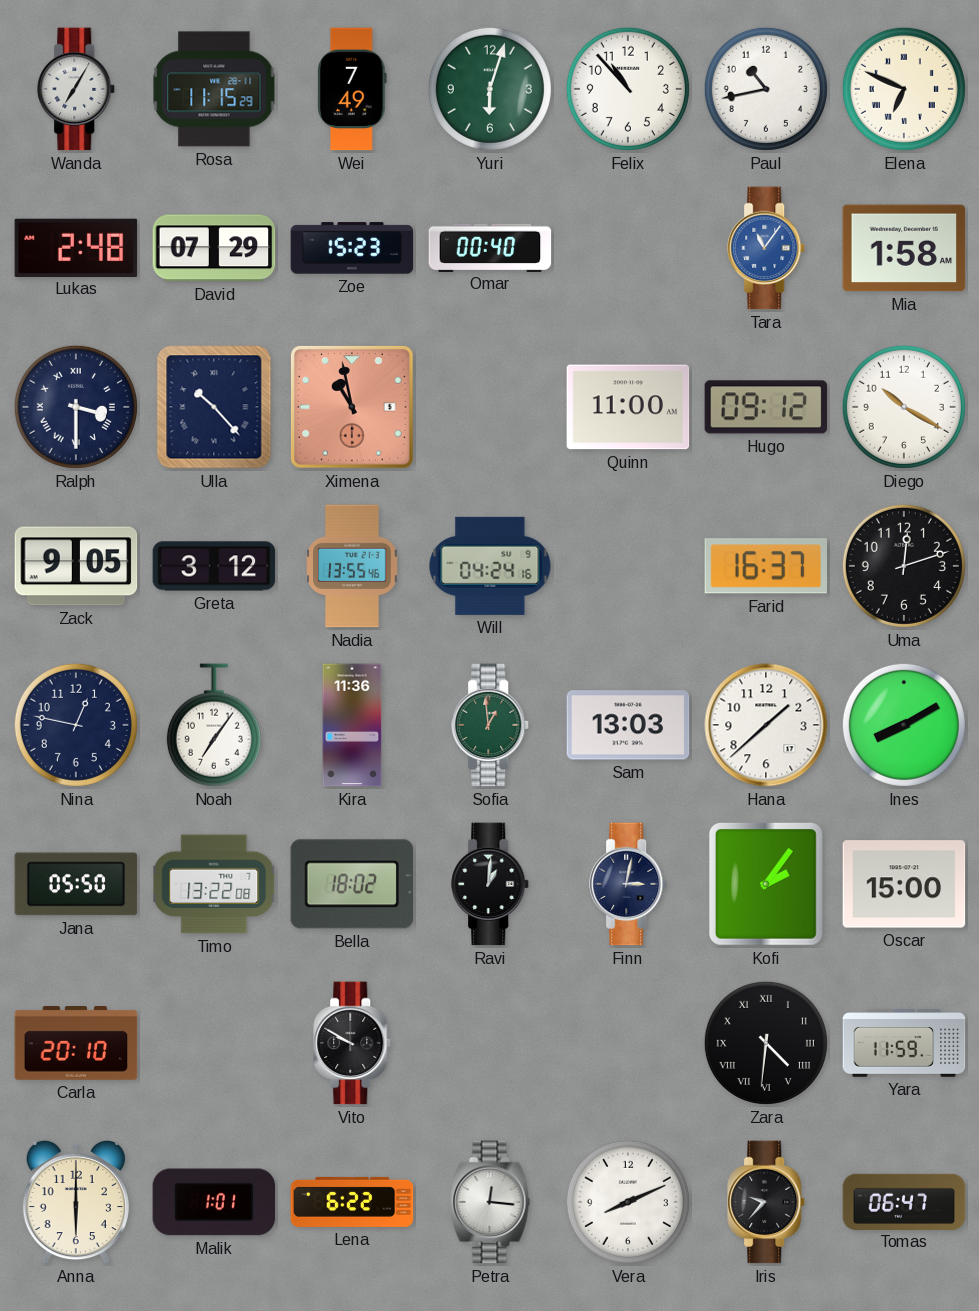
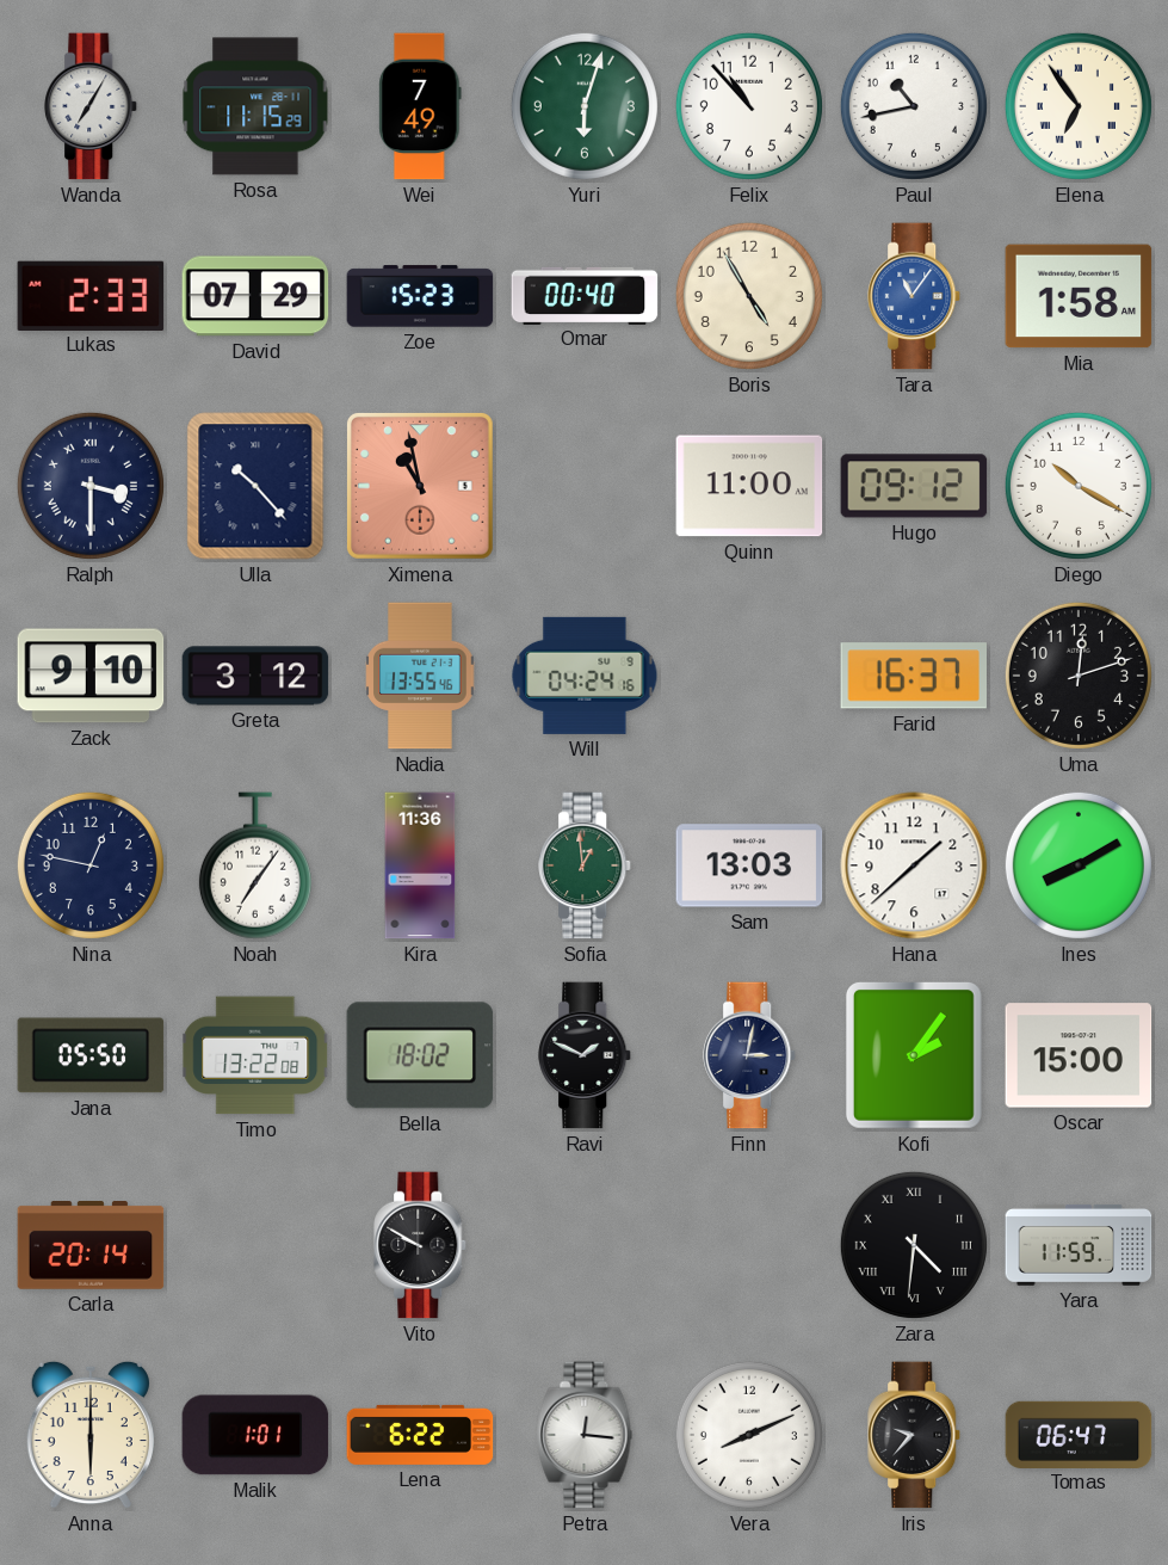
Elena: 6:49 -> 6:54
Lukas: 2:48 -> 2:33
Boris: none -> 4:55
Zack: 9:05 -> 9:10
Ravi: 1:01 -> 1:49
Carla: 20:10 -> 20:14
